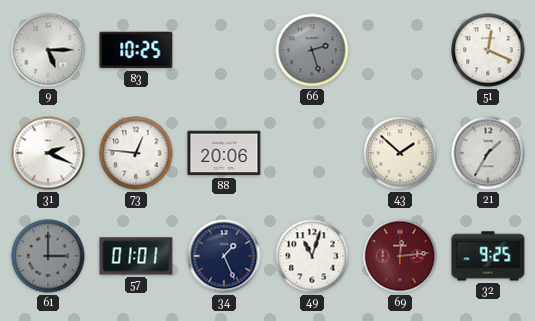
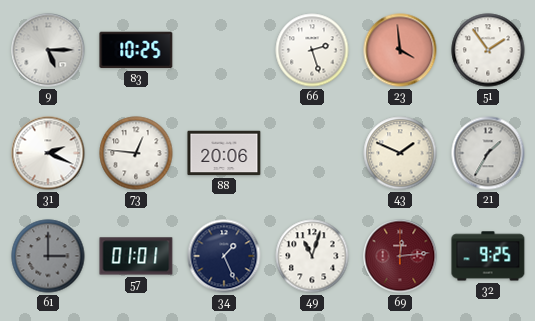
66 dial: grey -> white
23: none -> 3:59
51: 12:19 -> 1:54
43: 1:52 -> 1:49
